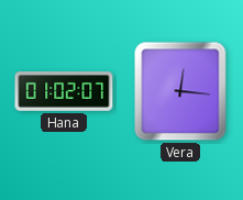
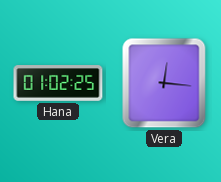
Hana: 01:02:07 -> 01:02:25
